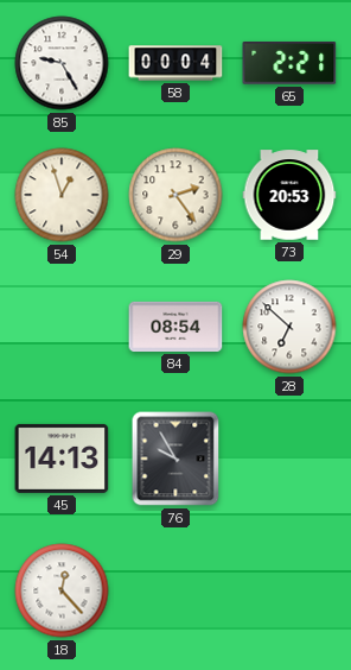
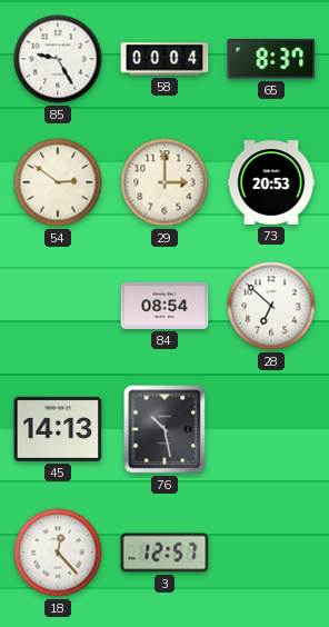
65: 2:21 -> 8:37
54: 12:57 -> 2:51
29: 2:24 -> 3:00
76: 9:55 -> 10:28
3: none -> 12:57
